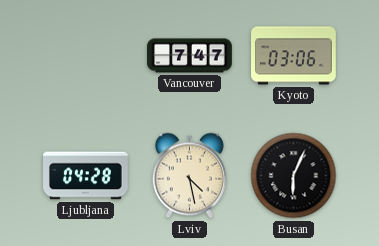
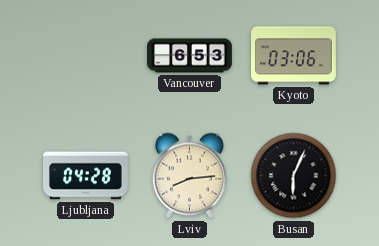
Vancouver: 7:47 -> 6:53
Lviv: 4:28 -> 8:14
